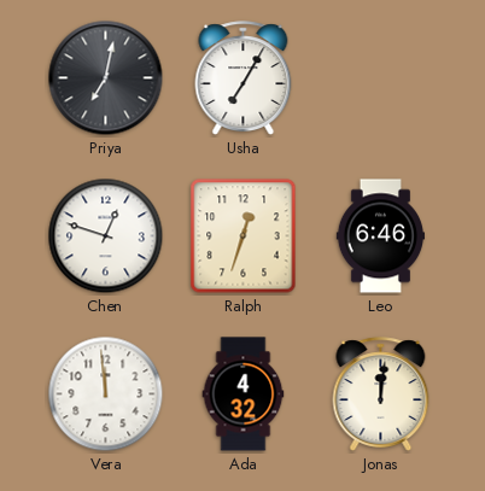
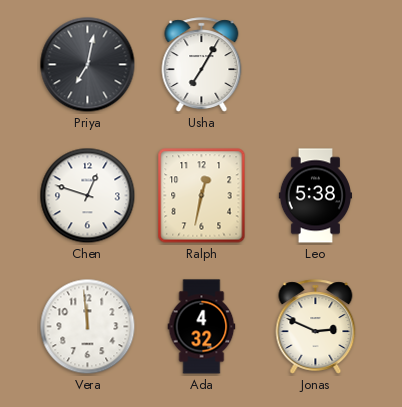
Ralph: 12:33 -> 12:32
Leo: 6:46 -> 5:38
Jonas: 12:01 -> 2:49
